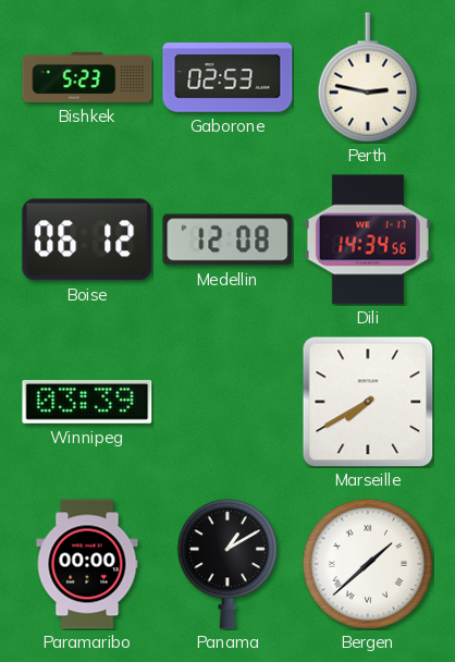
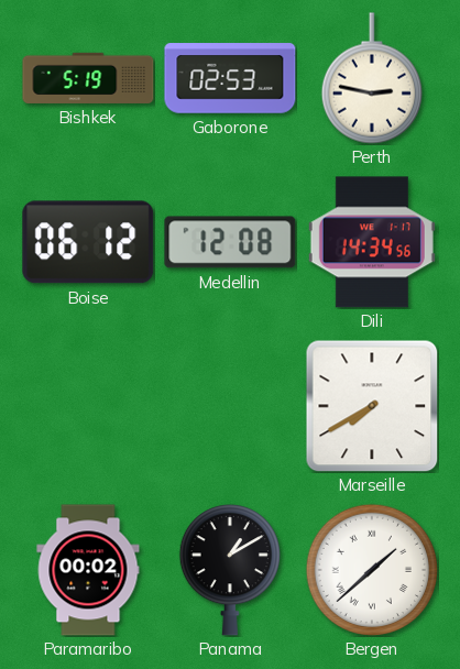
Bishkek: 5:23 -> 5:19
Winnipeg: 03:39 -> none
Paramaribo: 00:00 -> 00:02
